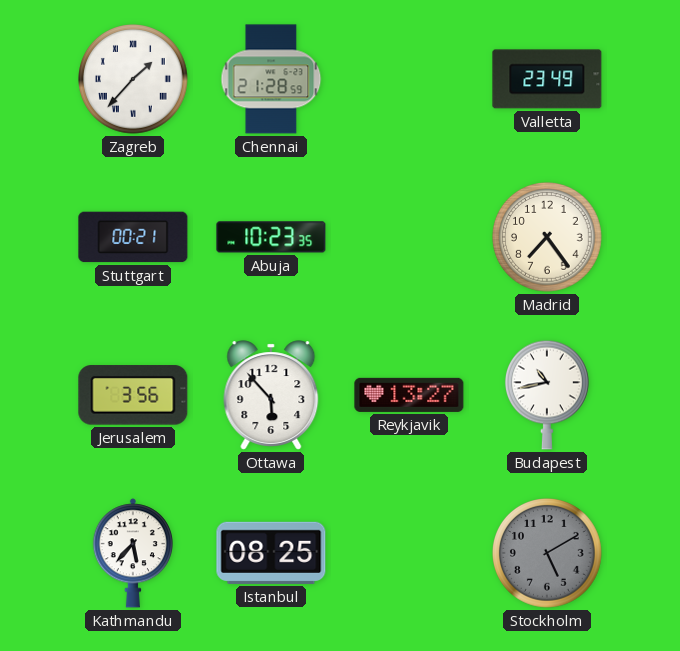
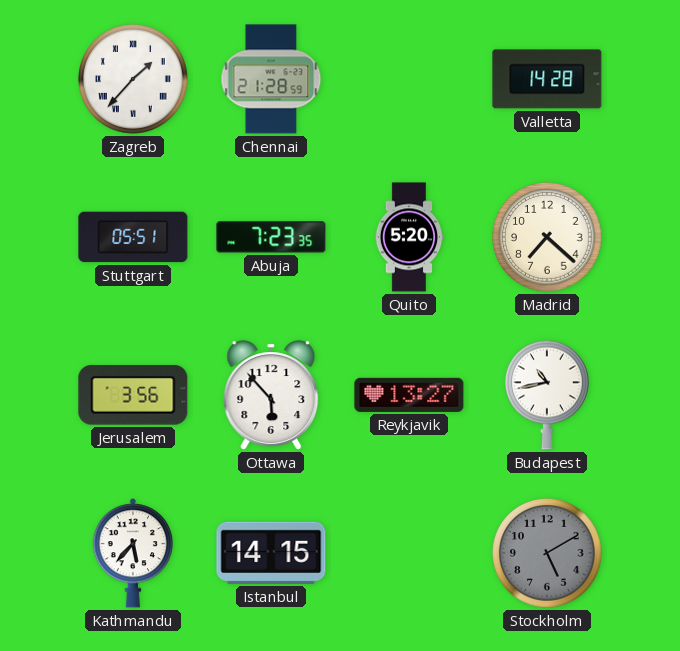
Valletta: 23:49 -> 14:28
Stuttgart: 00:21 -> 05:51
Abuja: 10:23 -> 7:23
Quito: none -> 5:20
Madrid: 7:24 -> 7:22
Istanbul: 08:25 -> 14:15
